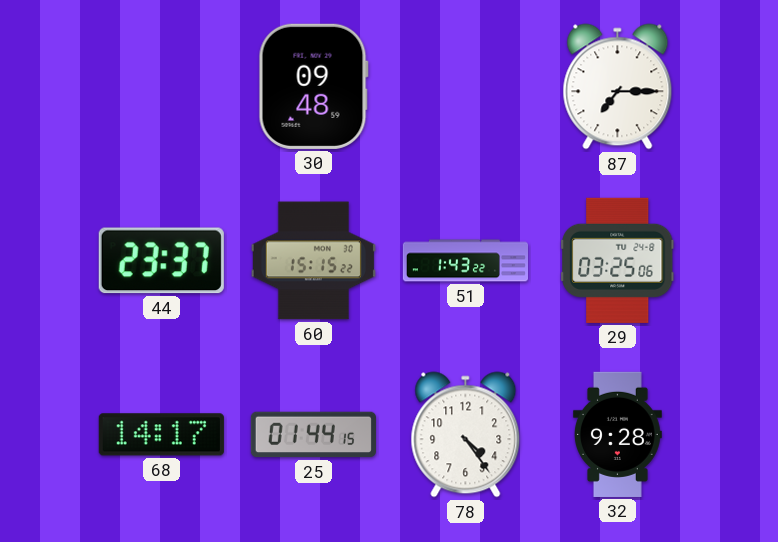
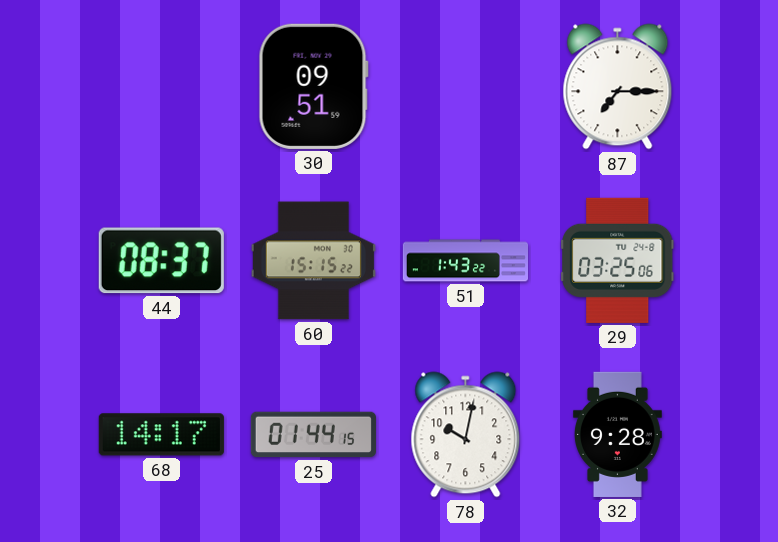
30: 09:48 -> 09:51
44: 23:37 -> 08:37
78: 4:24 -> 10:02
